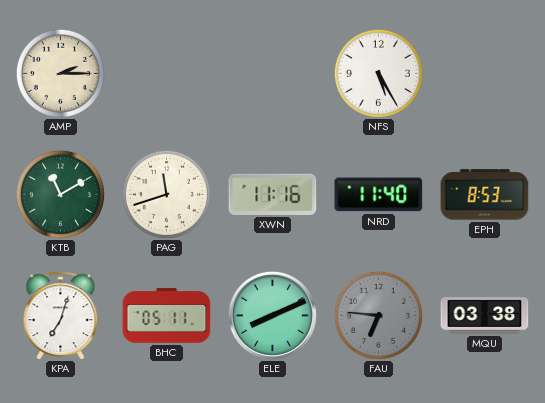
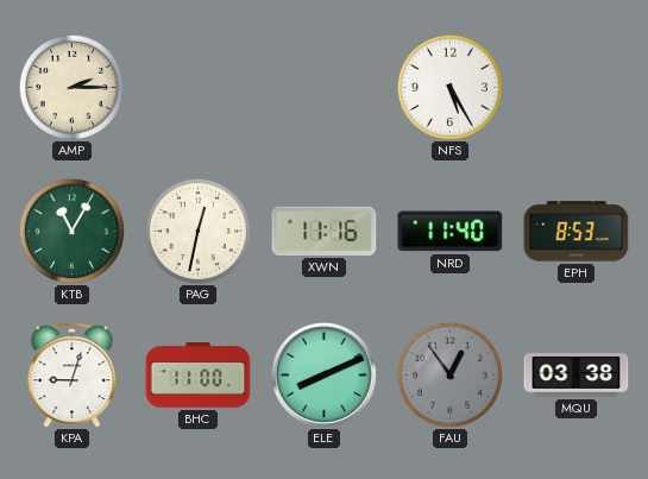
KTB: 11:10 -> 11:05
PAG: 11:42 -> 12:32
KPA: 7:03 -> 9:03
BHC: 05:11 -> 11:00
FAU: 6:46 -> 12:54
